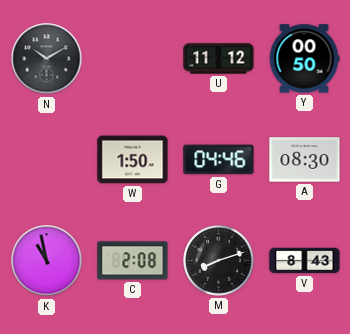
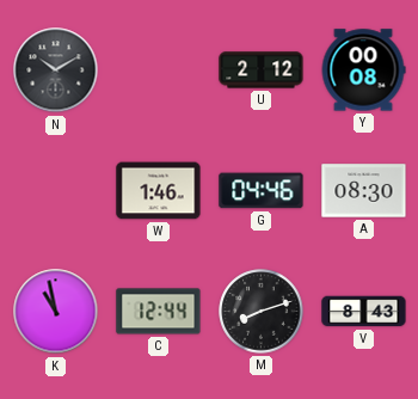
U: 11:12 -> 2:12
Y: 00:50 -> 00:08
W: 1:50 -> 1:46
C: 2:08 -> 12:44
